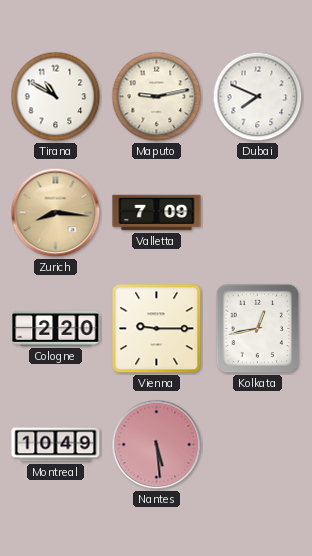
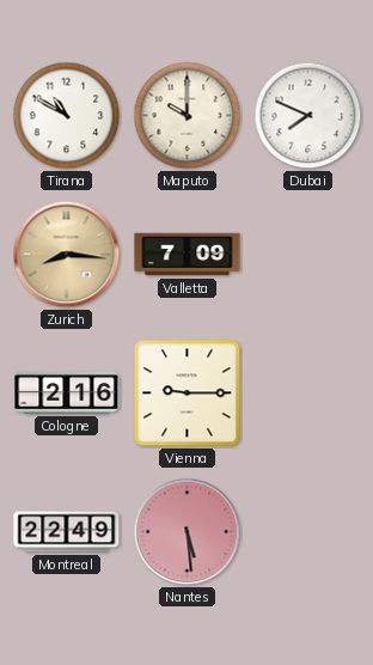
Maputo: 9:13 -> 10:00
Cologne: 2:20 -> 2:16
Kolkata: 12:43 -> none
Montreal: 10:49 -> 22:49
